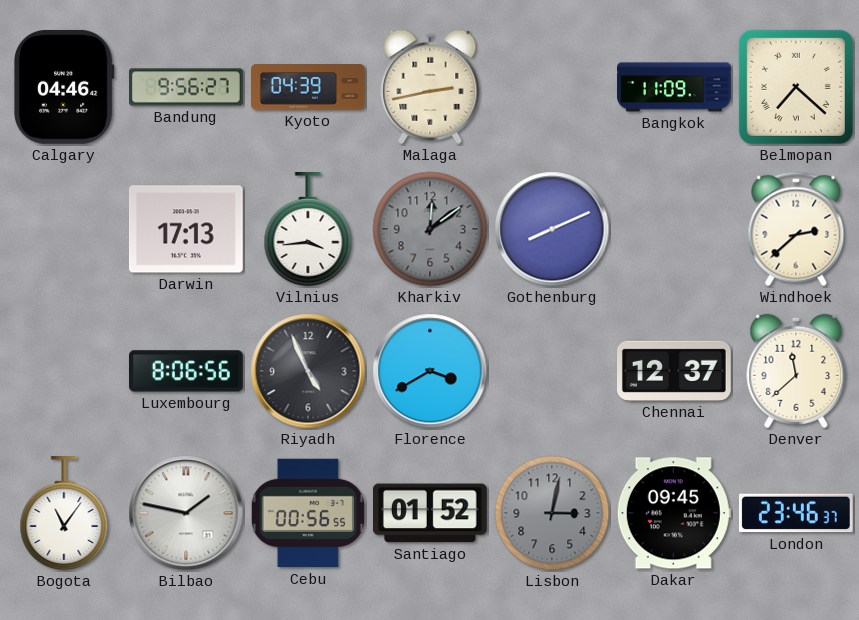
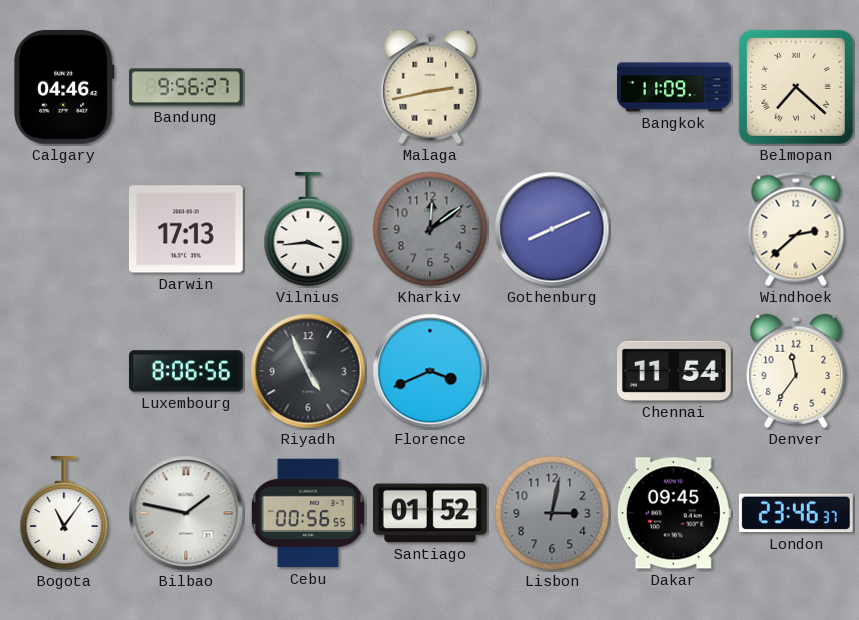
Kyoto: 04:39 -> none
Florence: 3:40 -> 3:41
Chennai: 12:37 -> 11:54
Denver: 11:38 -> 11:36
